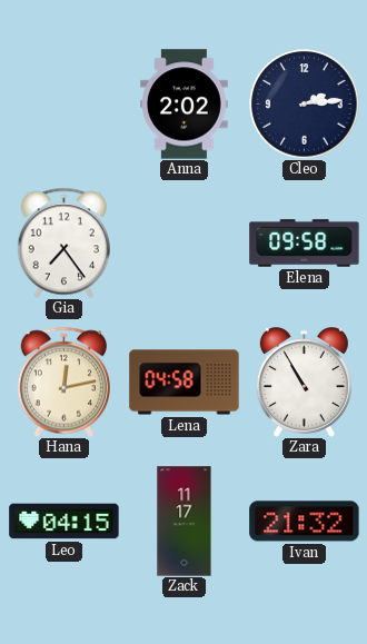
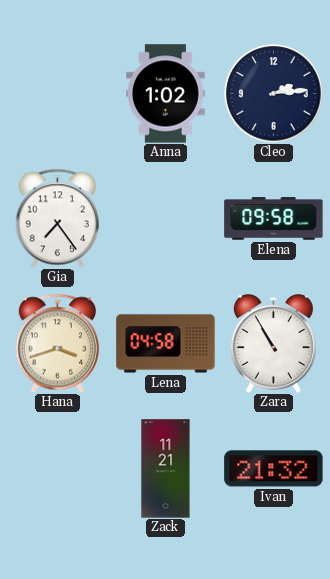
Anna: 2:02 -> 1:02
Hana: 12:13 -> 3:42
Leo: 04:15 -> none
Zack: 11:17 -> 11:21
